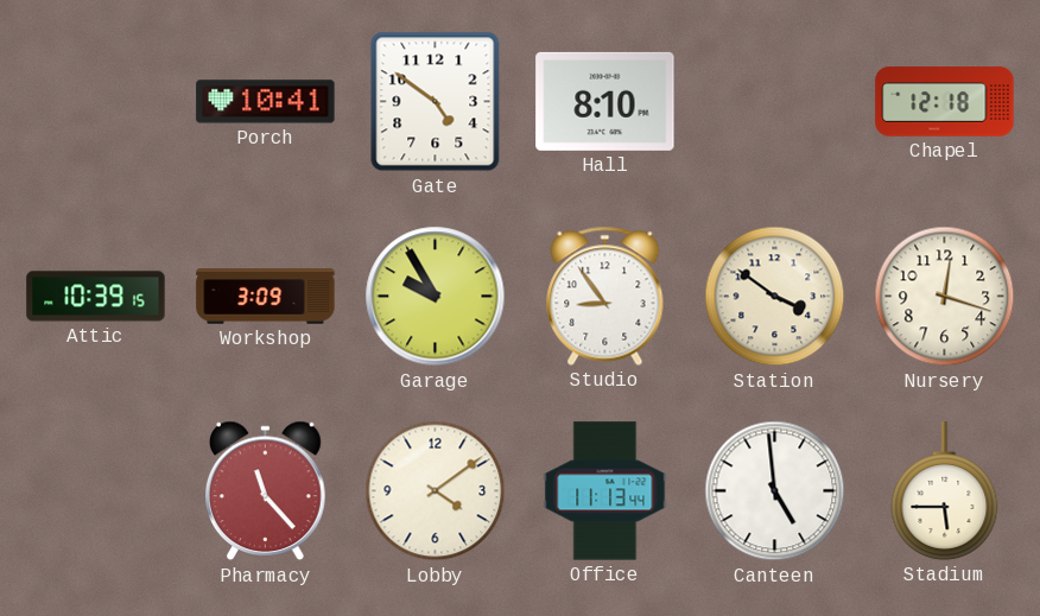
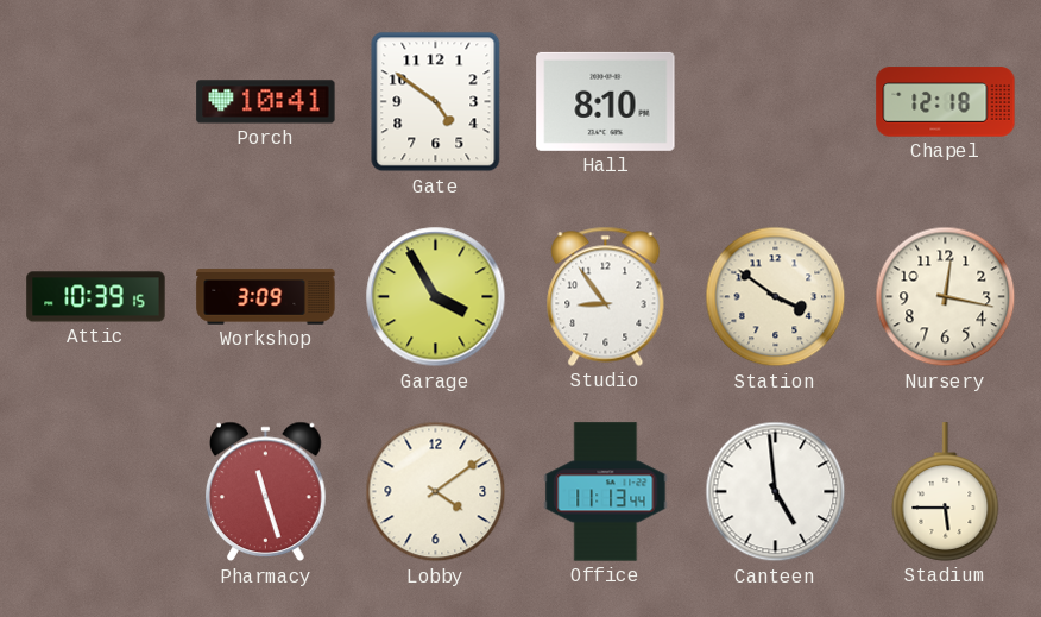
Garage: 9:55 -> 3:55
Nursery: 12:18 -> 12:17
Pharmacy: 11:23 -> 11:27
